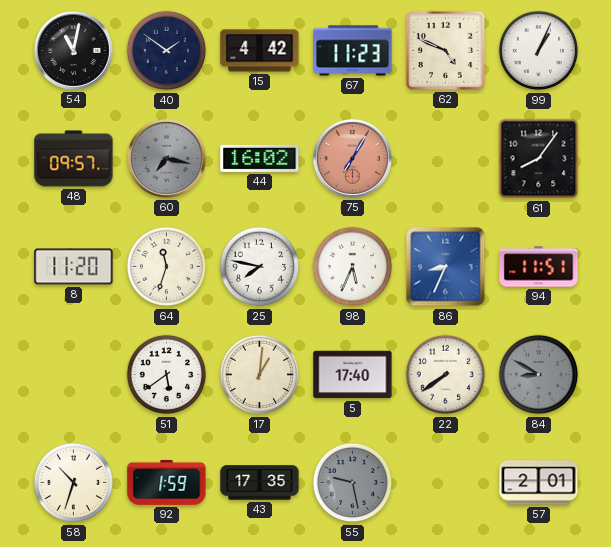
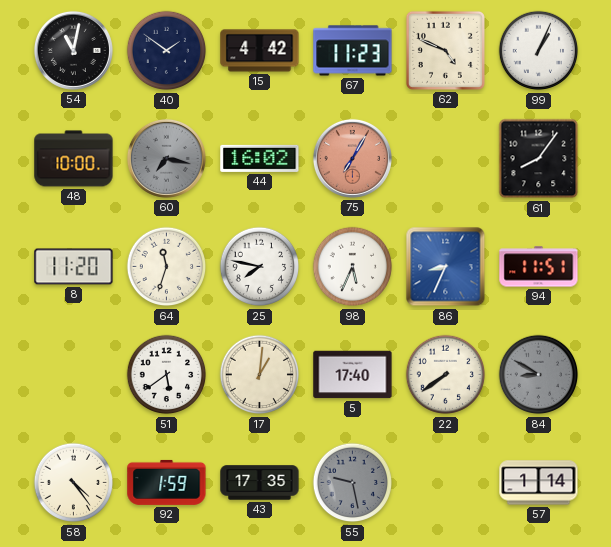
48: 09:57 -> 10:00
58: 10:33 -> 4:24
57: 2:01 -> 1:14
